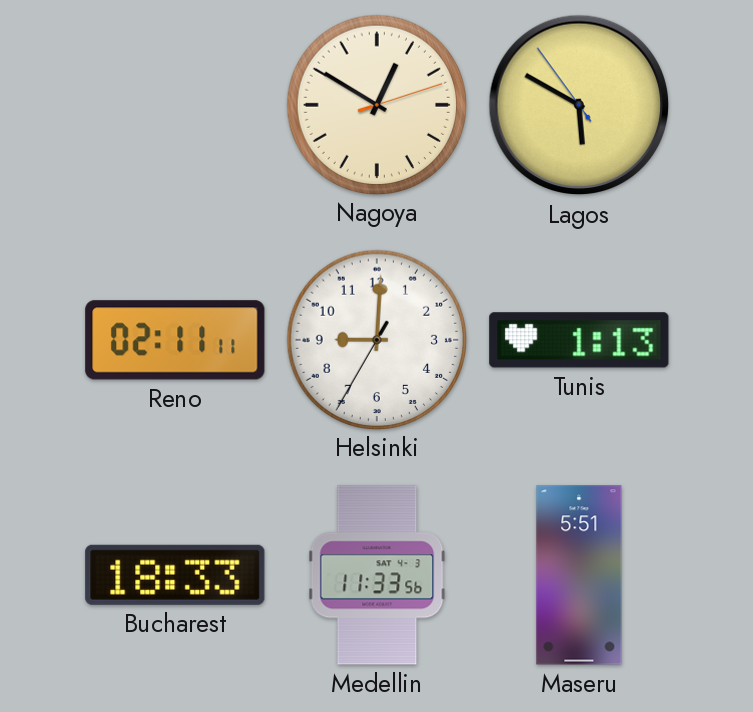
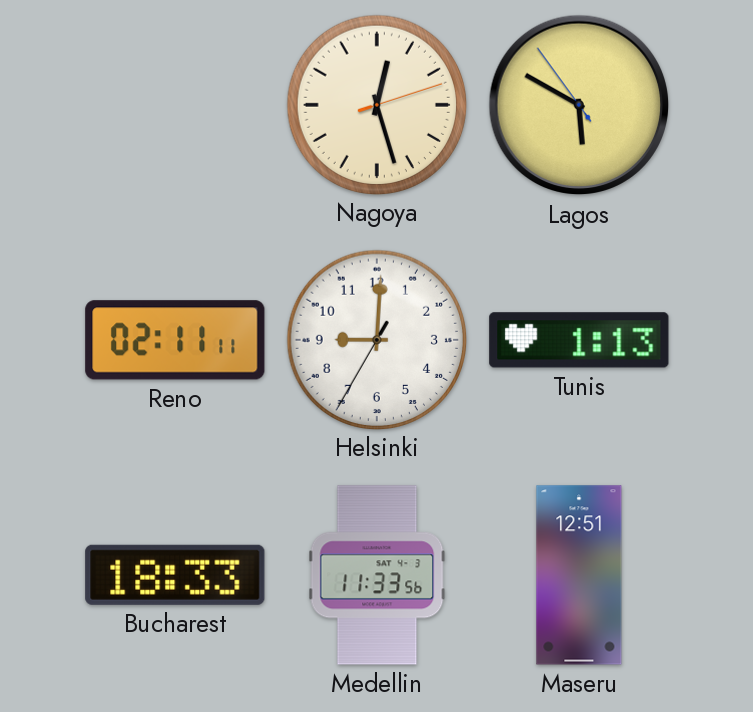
Nagoya: 12:50 -> 12:27
Maseru: 5:51 -> 12:51
